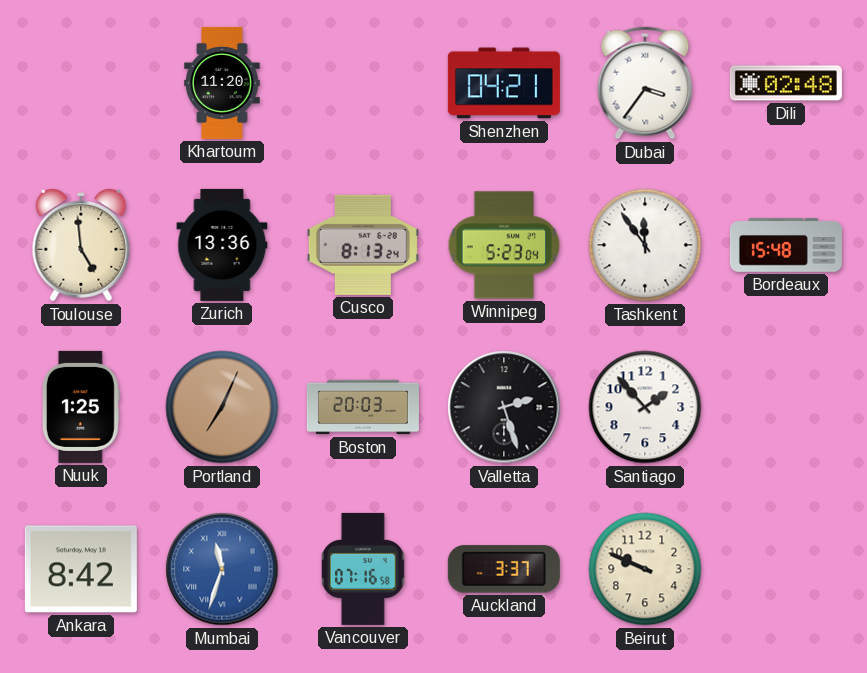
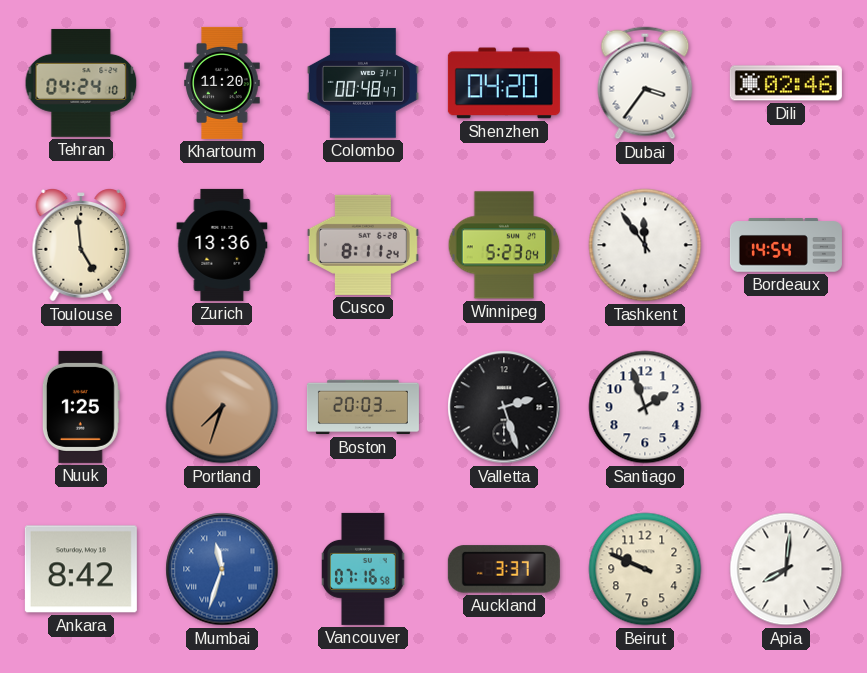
Tehran: none -> 04:24
Colombo: none -> 00:48
Shenzhen: 04:21 -> 04:20
Dili: 02:48 -> 02:46
Cusco: 8:13 -> 8:11
Bordeaux: 15:48 -> 14:54
Portland: 7:04 -> 7:33
Santiago: 1:53 -> 1:57
Apia: none -> 8:01
